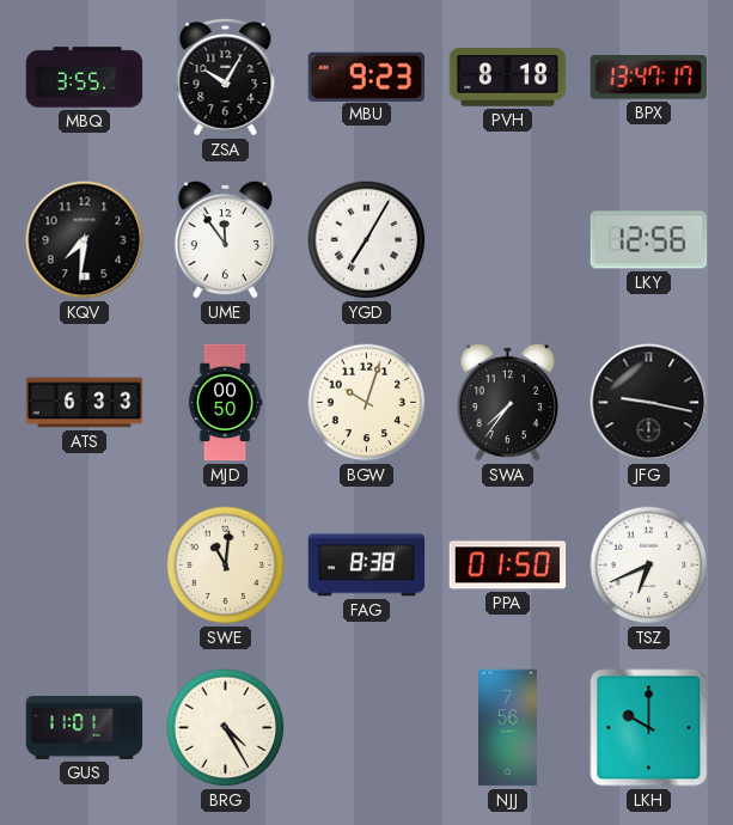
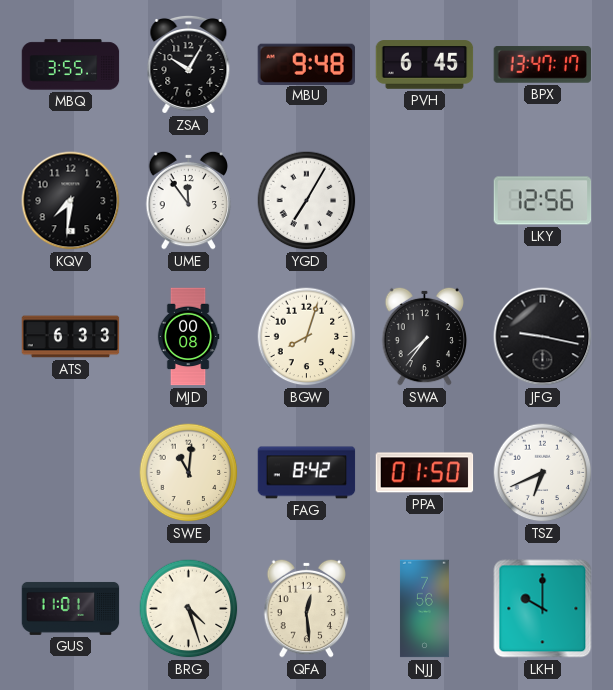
MBU: 9:23 -> 9:48
PVH: 8:18 -> 6:45
MJD: 00:50 -> 00:08
BGW: 10:03 -> 8:03
FAG: 8:38 -> 8:42
BRG: 4:25 -> 4:27
QFA: none -> 12:29
